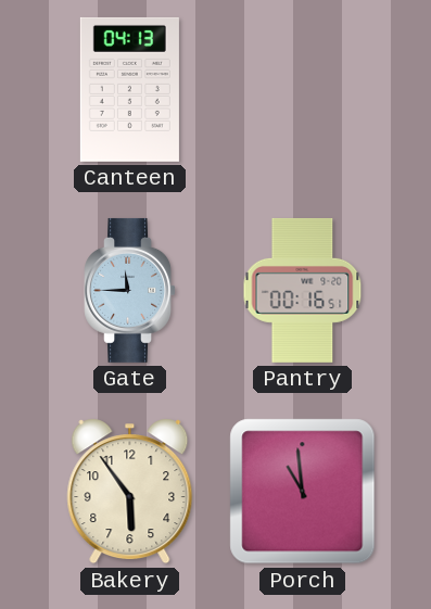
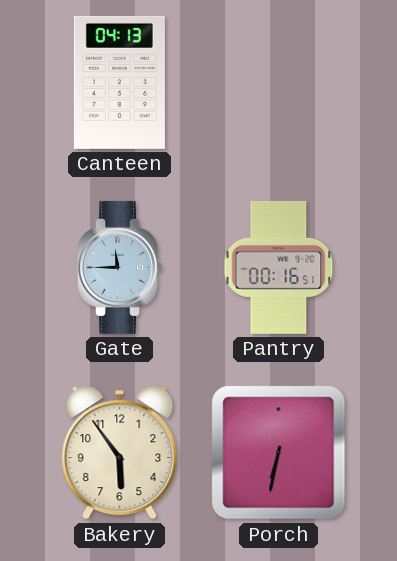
Porch: 10:59 -> 6:32
